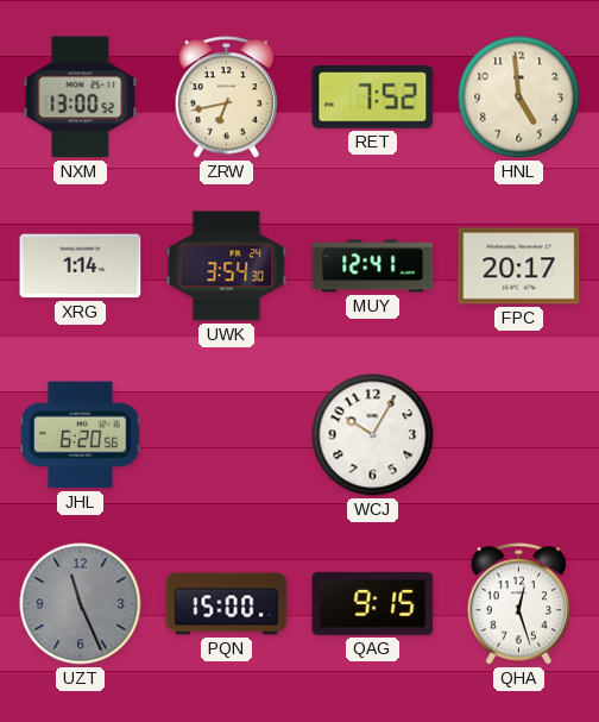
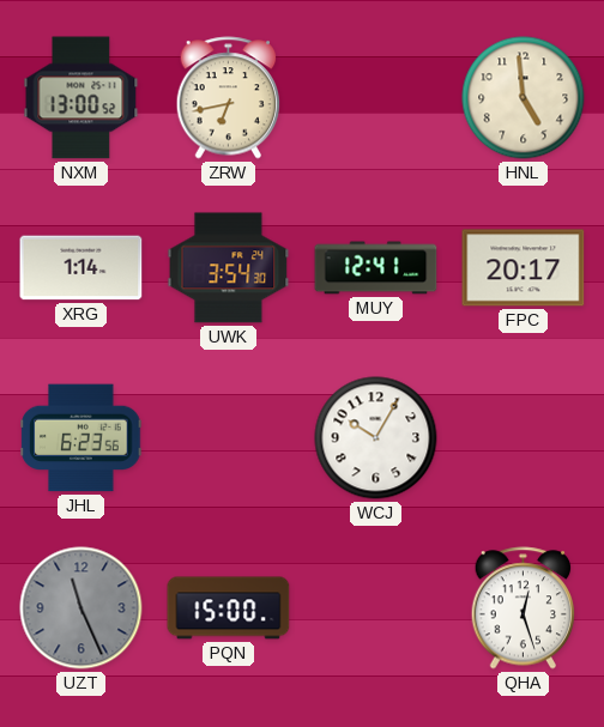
RET: 7:52 -> none
JHL: 6:20 -> 6:23
QAG: 9:15 -> none
